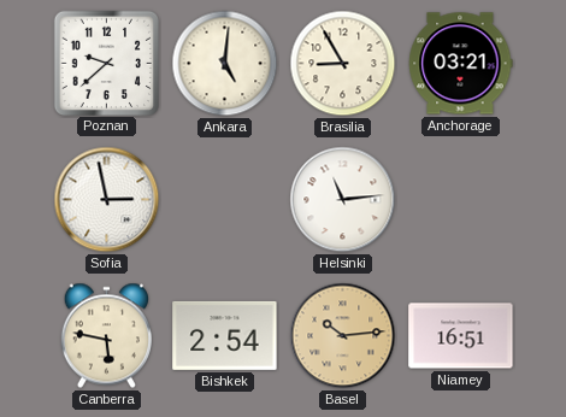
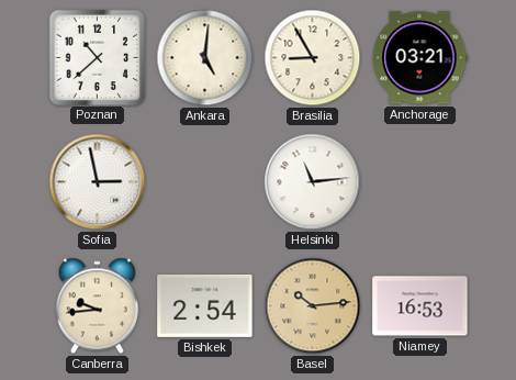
Poznan: 9:38 -> 10:38
Canberra: 5:47 -> 9:44
Niamey: 16:51 -> 16:53
